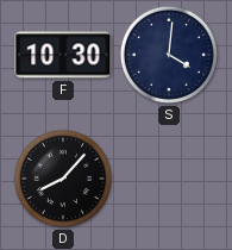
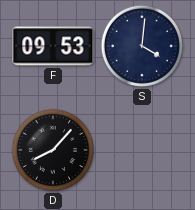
F: 10:30 -> 09:53
